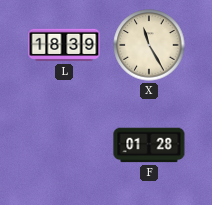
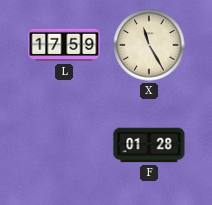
L: 18:39 -> 17:59
